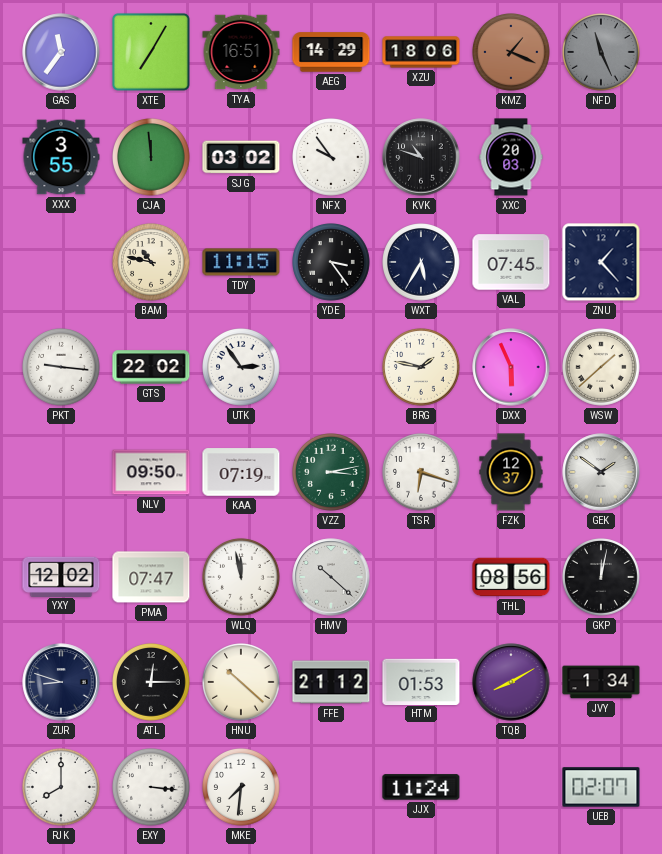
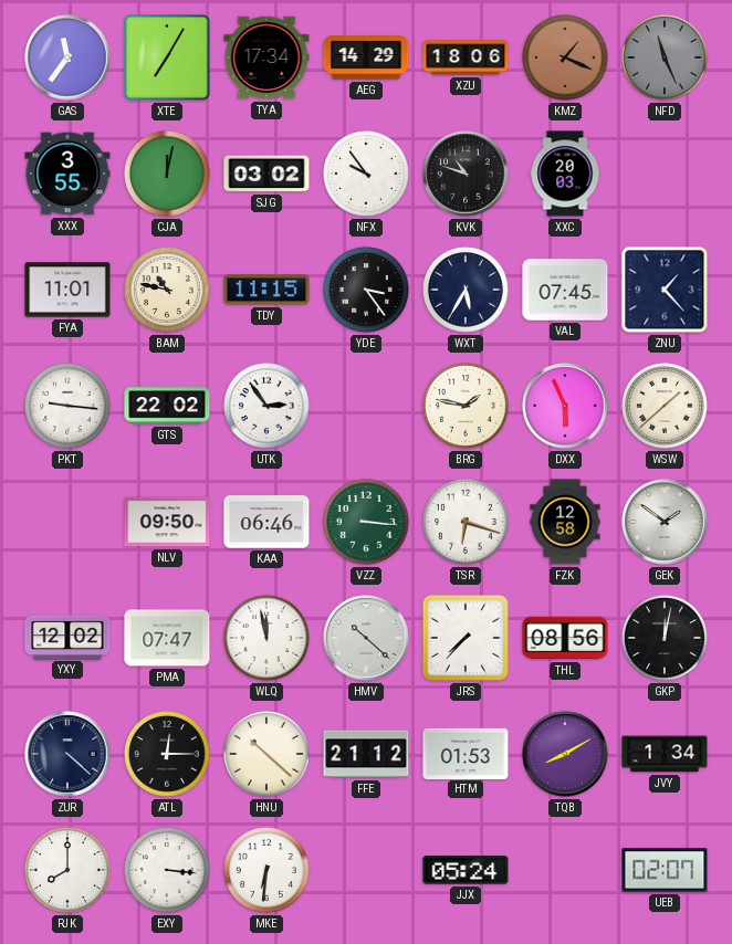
TYA: 16:51 -> 17:34
CJA: 11:59 -> 12:02
FYA: none -> 11:01
KAA: 07:19 -> 06:46
VZZ: 3:13 -> 3:16
FZK: 12:37 -> 12:58
JRS: none -> 7:37
ZUR: 8:48 -> 4:22
MKE: 7:31 -> 6:31
JJX: 11:24 -> 05:24
